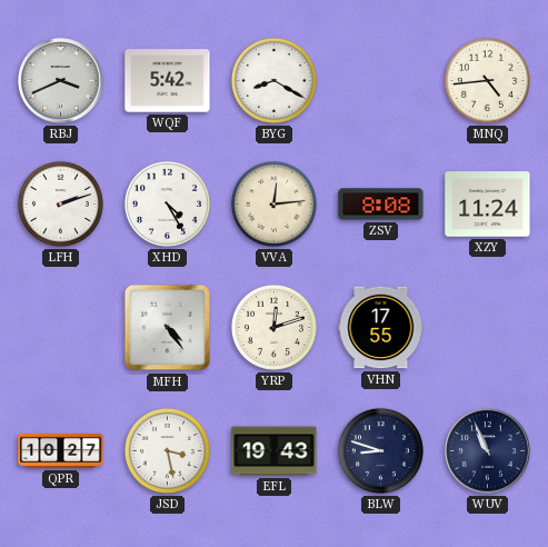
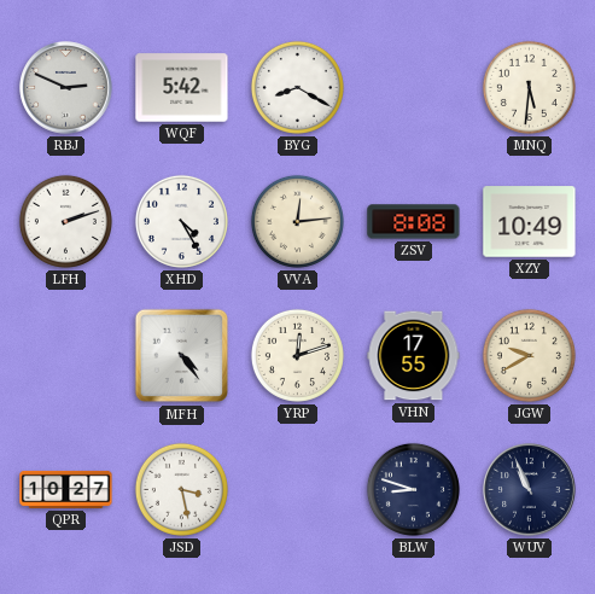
RBJ: 3:41 -> 2:49
MNQ: 4:44 -> 5:31
XZY: 11:24 -> 10:49
JGW: none -> 9:40
EFL: 19:43 -> none
